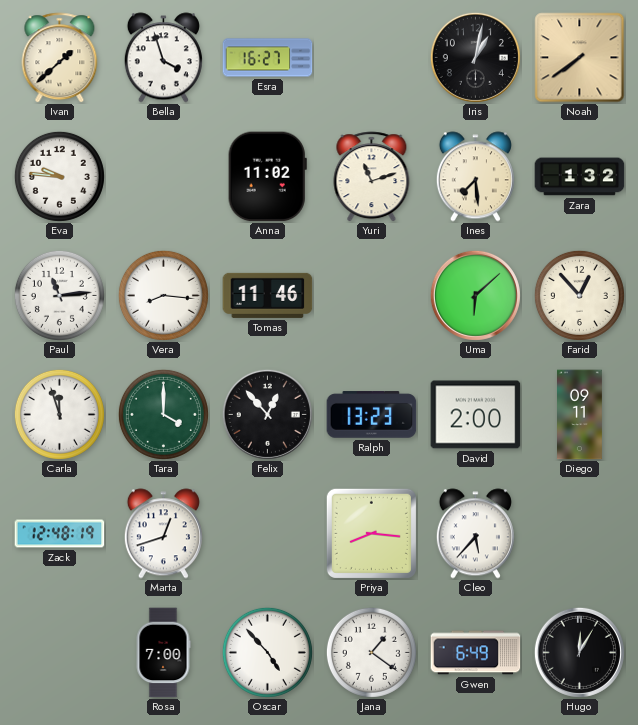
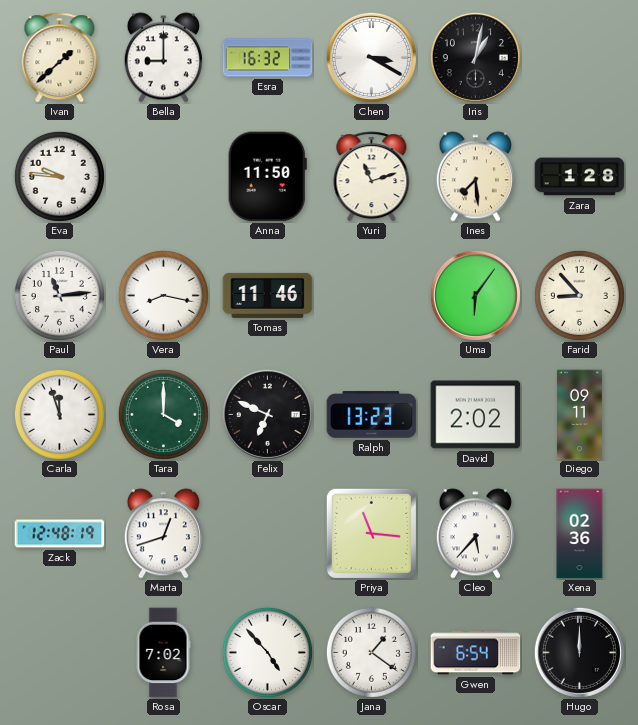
Bella: 3:57 -> 9:00
Esra: 16:27 -> 16:32
Chen: none -> 3:20
Noah: 7:39 -> none
Anna: 11:02 -> 11:50
Zara: 1:32 -> 1:28
Vera: 8:16 -> 8:17
Uma: 6:08 -> 6:06
Farid: 12:53 -> 8:53
Felix: 12:53 -> 6:49
David: 2:00 -> 2:02
Priya: 8:16 -> 11:16
Xena: none -> 02:36
Rosa: 7:00 -> 7:02
Gwen: 6:49 -> 6:54
Hugo: 12:05 -> 12:00
